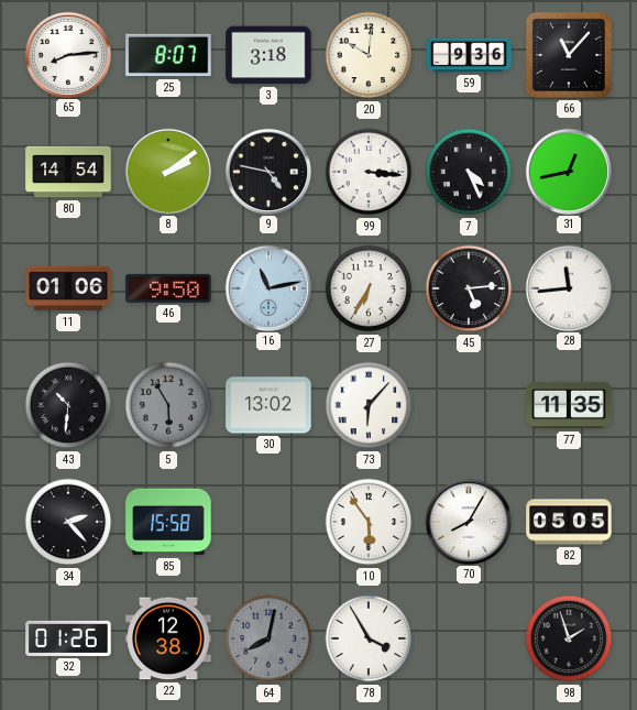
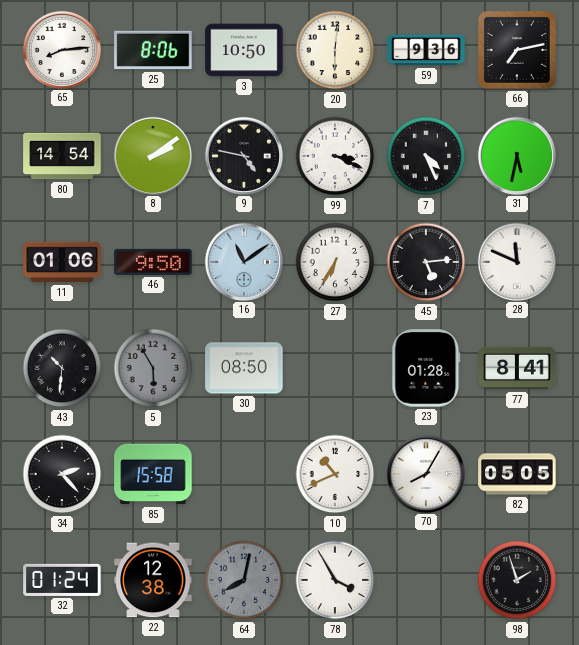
25: 8:07 -> 8:06
3: 3:18 -> 10:50
20: 10:01 -> 6:01
66: 11:07 -> 7:13
99: 3:16 -> 3:19
31: 12:43 -> 5:32
16: 11:13 -> 11:09
28: 11:44 -> 11:49
30: 13:02 -> 08:50
73: 6:07 -> none
23: none -> 01:28
77: 11:35 -> 8:41
10: 5:54 -> 10:41
32: 01:26 -> 01:24
